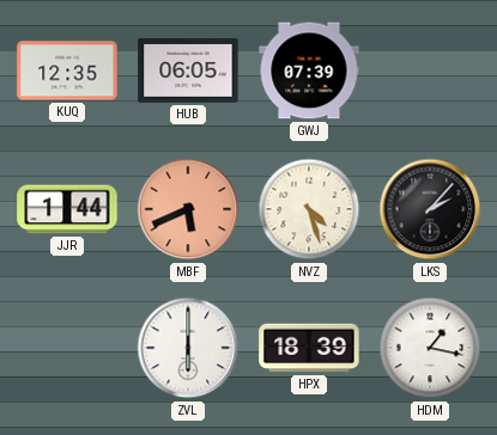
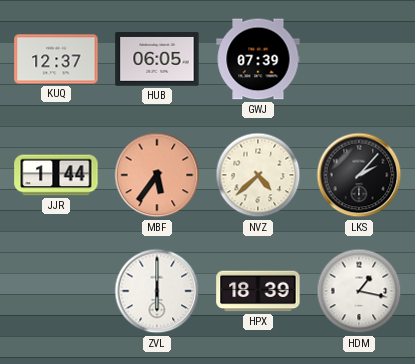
KUQ: 12:35 -> 12:37
MBF: 5:41 -> 5:36
NVZ: 4:27 -> 4:38
